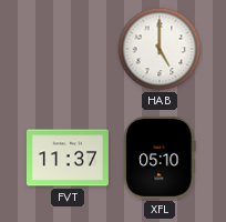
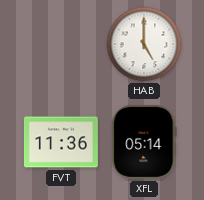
FVT: 11:37 -> 11:36
XFL: 05:10 -> 05:14
